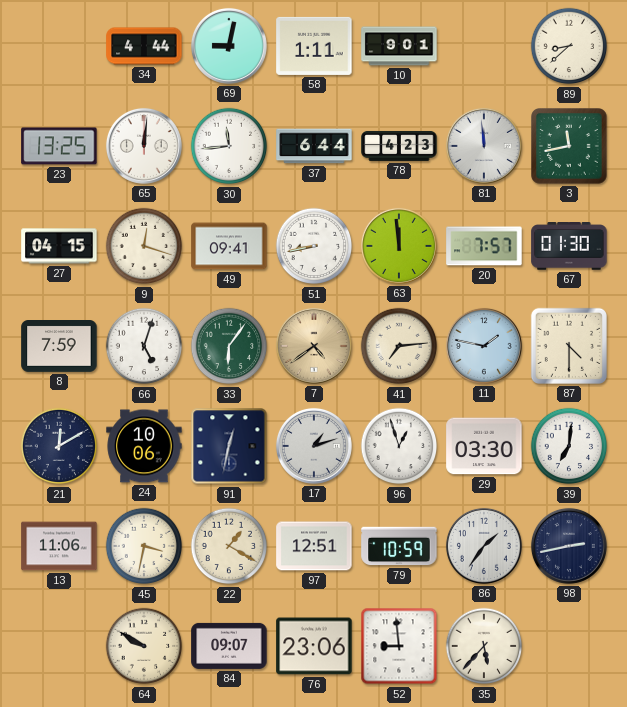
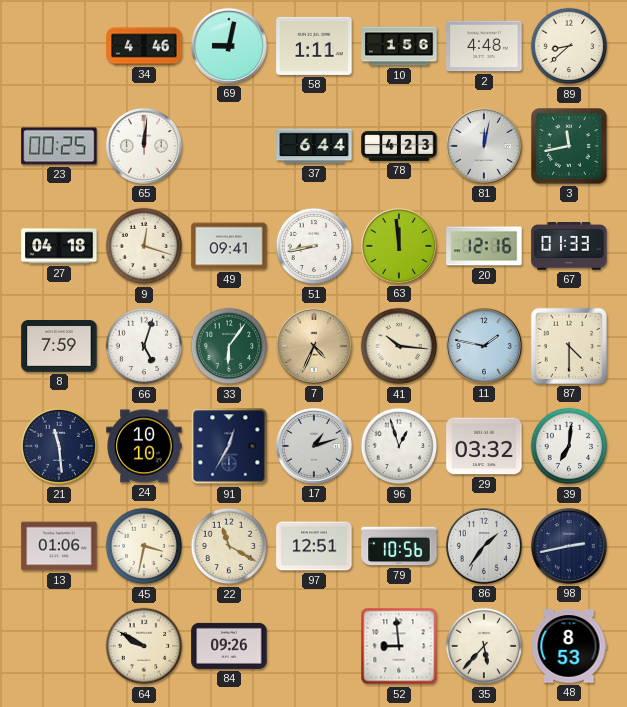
34: 4:44 -> 4:46
10: 9:01 -> 1:56
2: none -> 4:48
23: 13:25 -> 00:25
30: 11:44 -> none
81: 11:59 -> 12:02
27: 04:15 -> 04:18
20: 7:57 -> 12:16
67: 01:30 -> 01:33
7: 4:39 -> 4:34
41: 7:14 -> 10:16
21: 12:10 -> 11:29
24: 10:06 -> 10:10
91: 12:32 -> 12:35
29: 03:30 -> 03:32
13: 11:06 -> 01:06
22: 1:20 -> 11:20
79: 10:59 -> 10:56
84: 09:07 -> 09:26
76: 23:06 -> none
48: none -> 8:53
